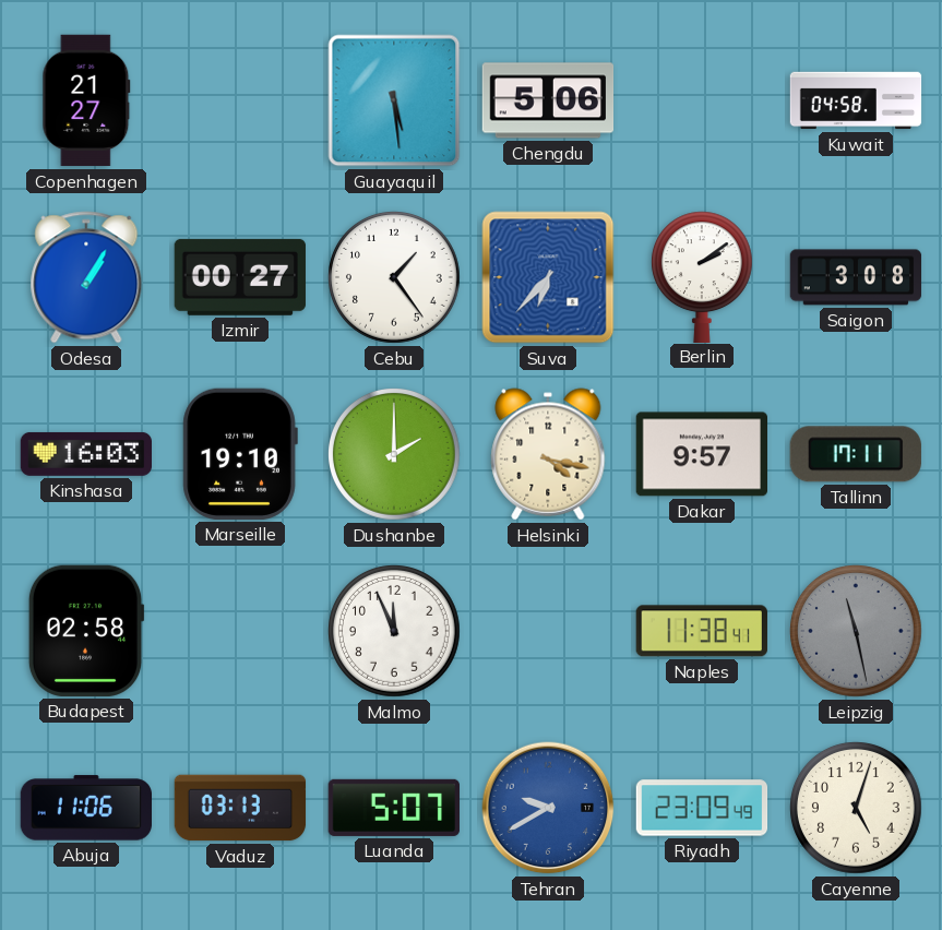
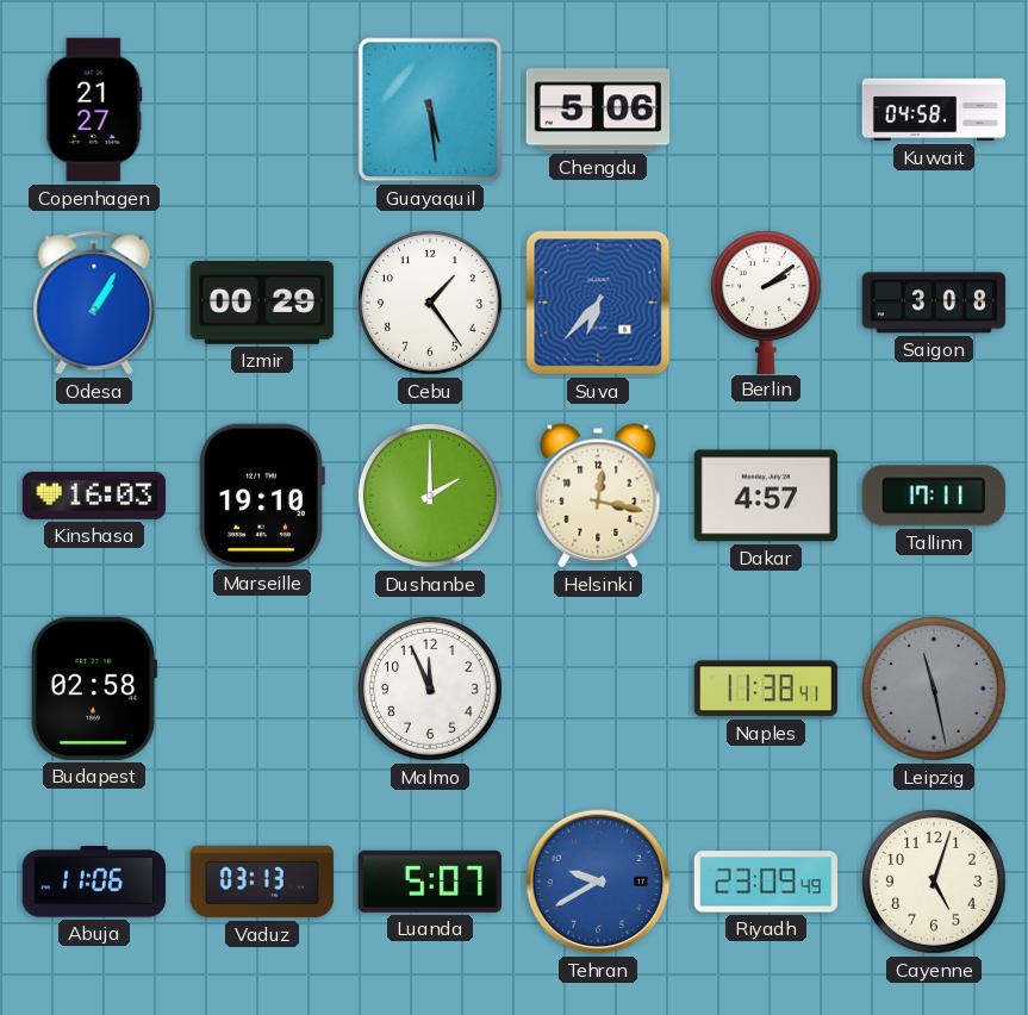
Izmir: 00:27 -> 00:29
Helsinki: 4:17 -> 12:17
Dakar: 9:57 -> 4:57
